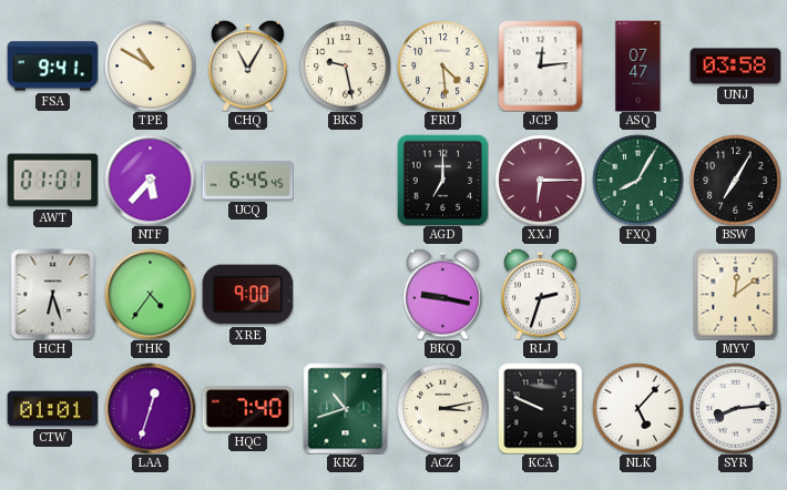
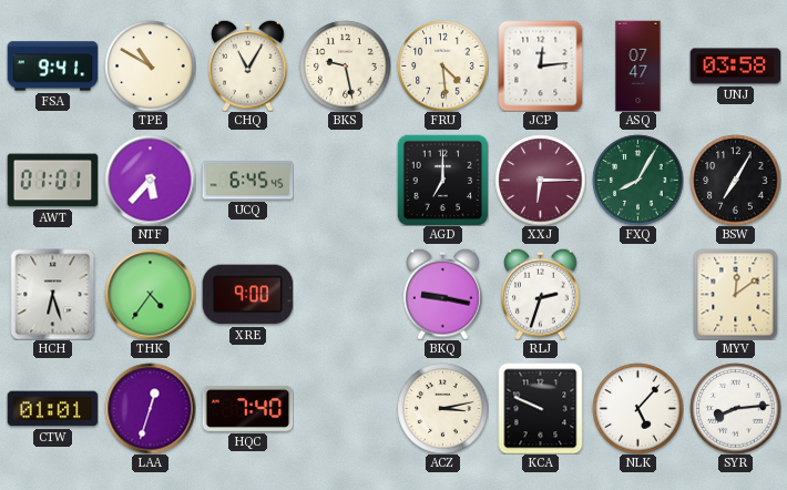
KRZ: 10:42 -> none
